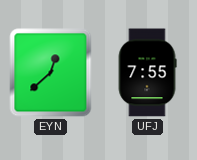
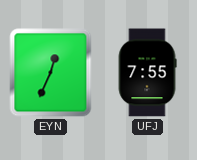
EYN: 12:38 -> 12:34
